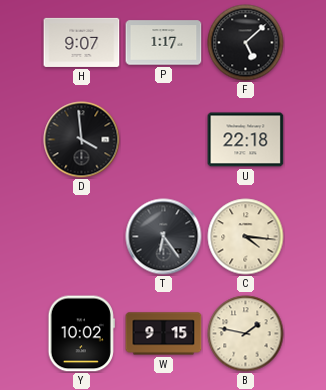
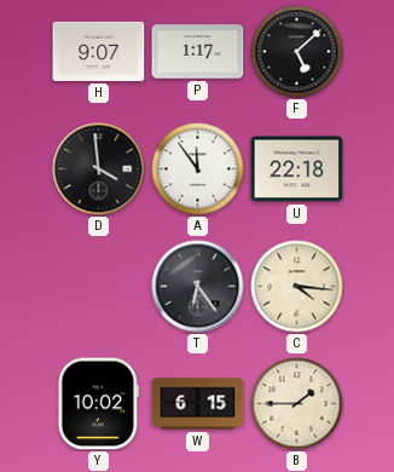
A: none -> 11:54
W: 9:15 -> 6:15
B: 1:47 -> 1:45
